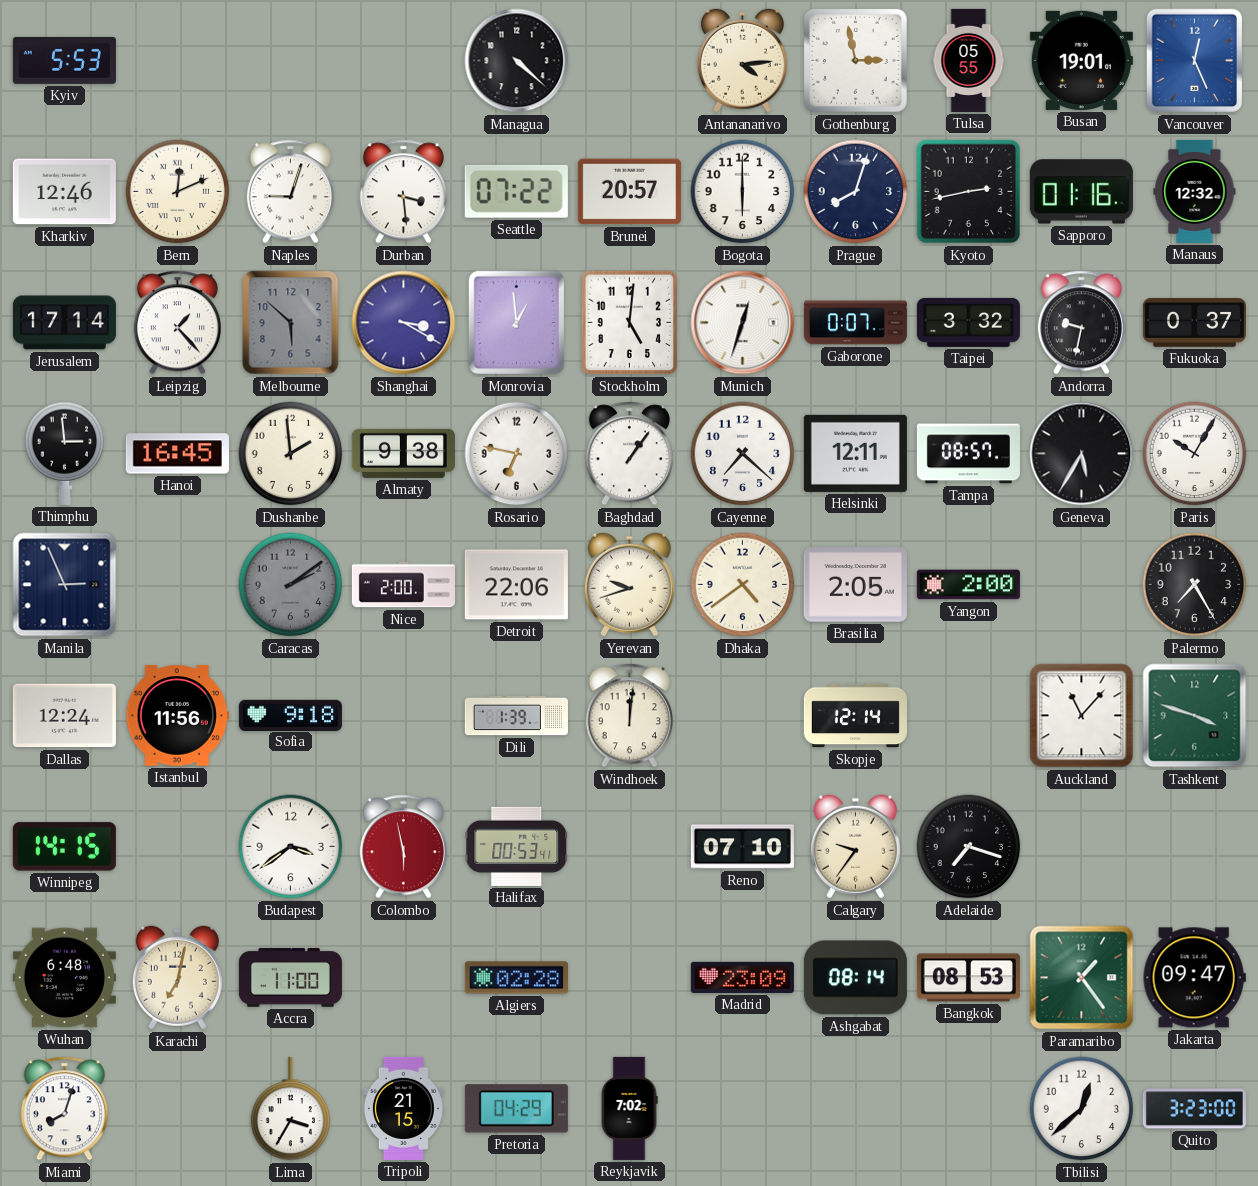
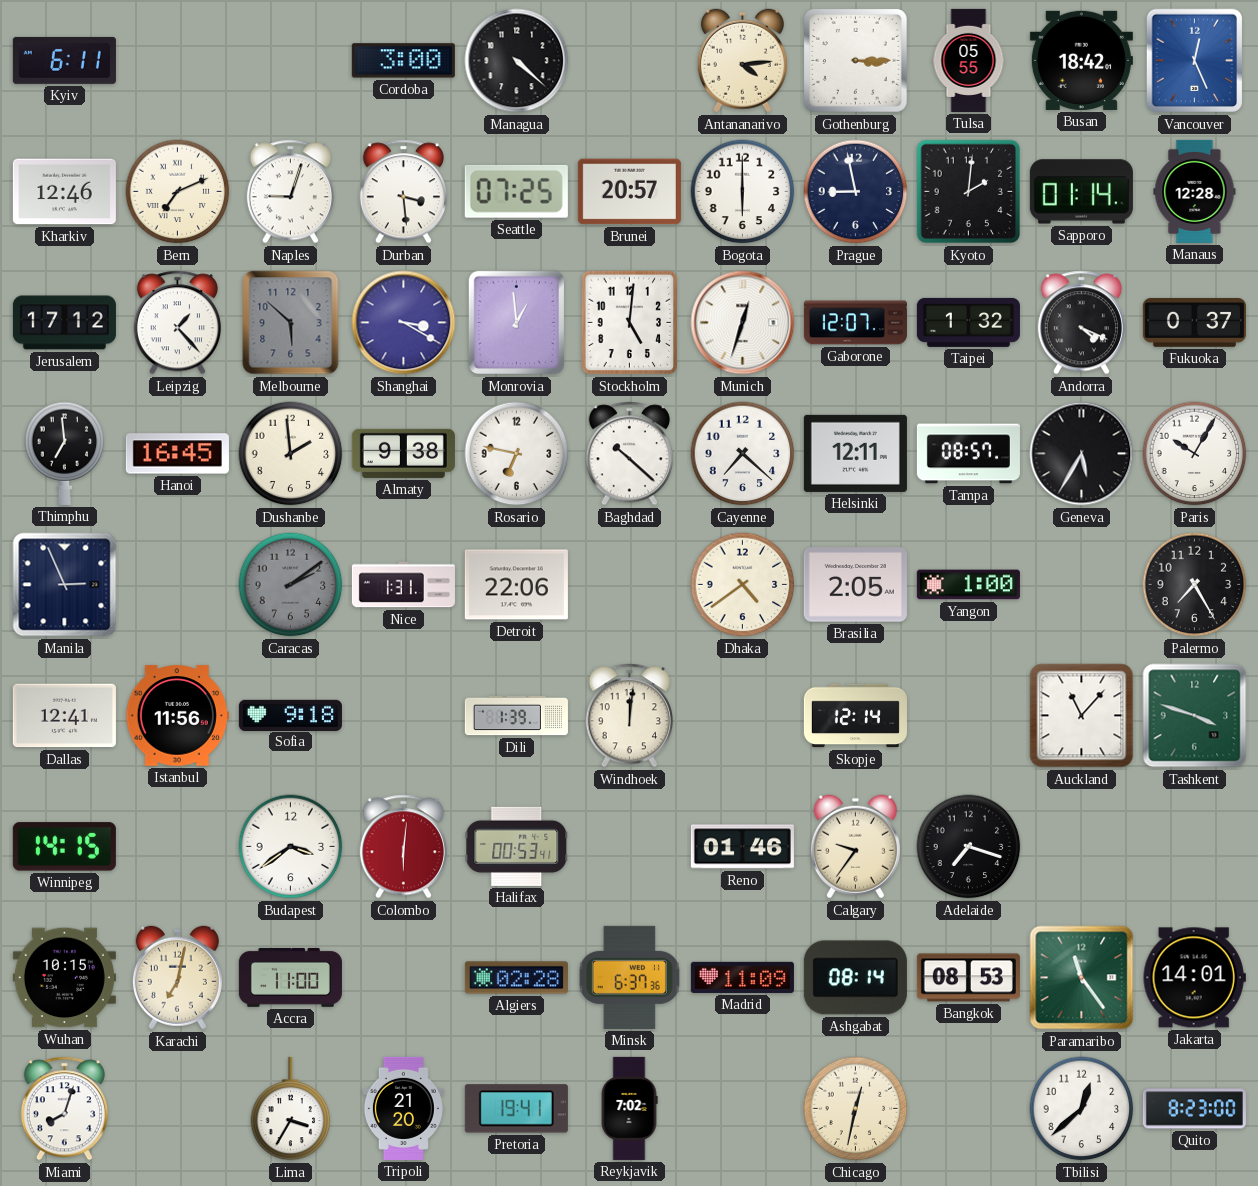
Kyiv: 5:53 -> 6:11
Cordoba: none -> 3:00
Gothenburg: 2:58 -> 3:15
Busan: 19:01 -> 18:42
Bern: 12:11 -> 7:11
Seattle: 07:22 -> 07:25
Prague: 8:03 -> 8:58
Kyoto: 2:43 -> 2:01
Sapporo: 01:16 -> 01:14
Manaus: 12:32 -> 12:28
Jerusalem: 17:14 -> 17:12
Gaborone: 0:07 -> 12:07
Taipei: 3:32 -> 1:32
Andorra: 9:32 -> 4:19
Thimphu: 2:59 -> 6:59
Baghdad: 1:06 -> 10:22
Nice: 2:00 -> 1:31
Yerevan: 9:42 -> none
Yangon: 2:00 -> 1:00
Dallas: 12:24 -> 12:41
Colombo: 5:58 -> 6:01
Reno: 07:10 -> 01:46
Wuhan: 6:48 -> 10:15
Minsk: none -> 6:37
Madrid: 23:09 -> 11:09
Paramaribo: 1:24 -> 11:24
Jakarta: 09:47 -> 14:01
Tripoli: 21:15 -> 21:20
Pretoria: 04:29 -> 19:41
Chicago: none -> 12:32
Quito: 3:23 -> 8:23
